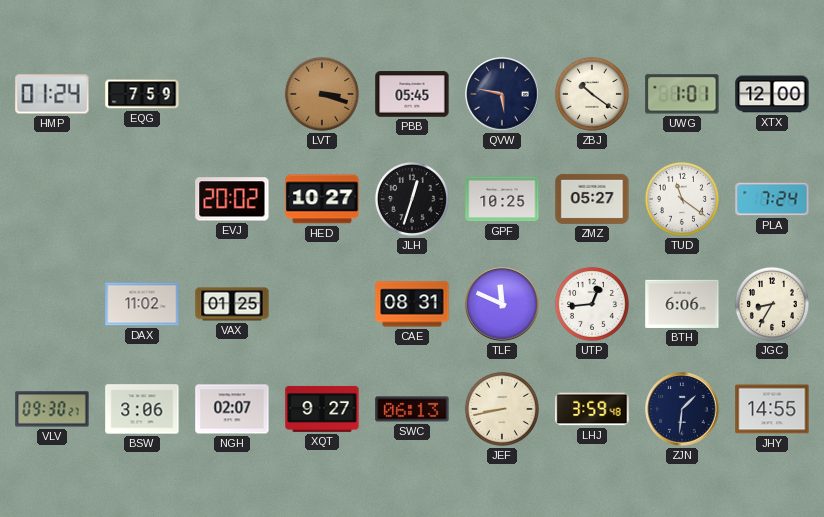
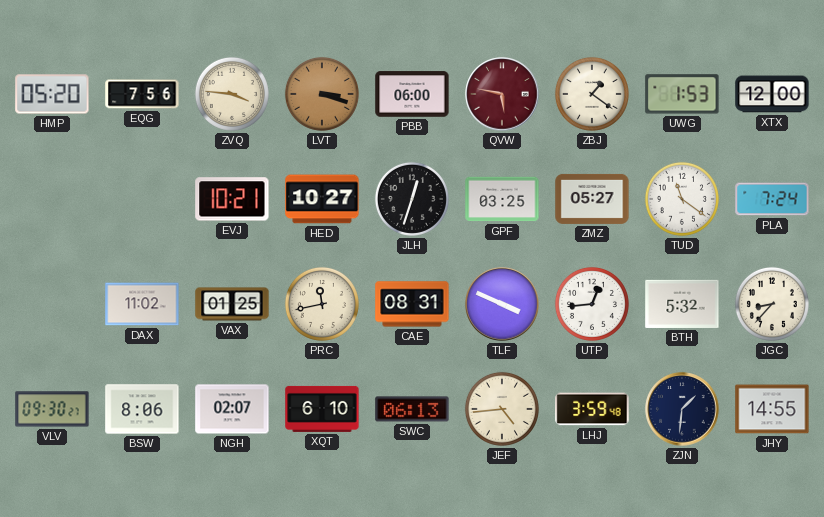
HMP: 01:24 -> 05:20
EQG: 7:59 -> 7:56
ZVQ: none -> 3:46
PBB: 05:45 -> 06:00
QVW dial: navy -> burgundy
ZBJ: 10:21 -> 1:21
UWG: 1:01 -> 1:53
EVJ: 20:02 -> 10:21
GPF: 10:25 -> 03:25
PRC: none -> 11:43
TLF: 11:49 -> 3:49
BTH: 6:06 -> 5:32
JGC: 8:35 -> 8:37
BSW: 3:06 -> 8:06
XQT: 9:27 -> 6:10
JEF: 8:43 -> 4:44
